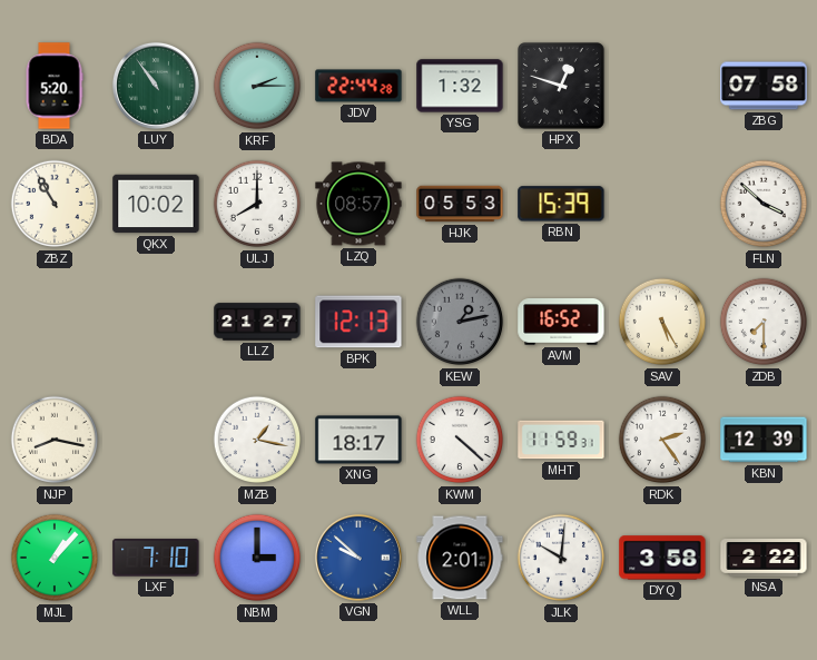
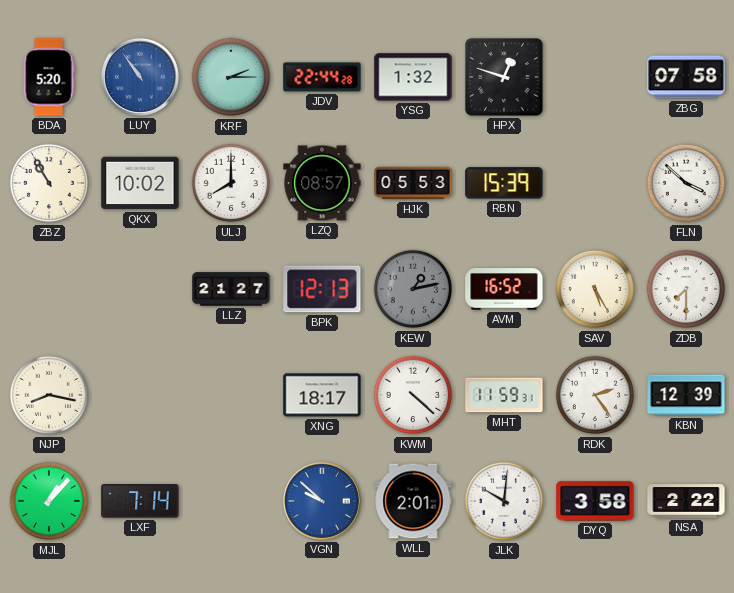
LUY dial: green -> blue
MZB: 1:17 -> none
LXF: 7:10 -> 7:14
NBM: 3:00 -> none
